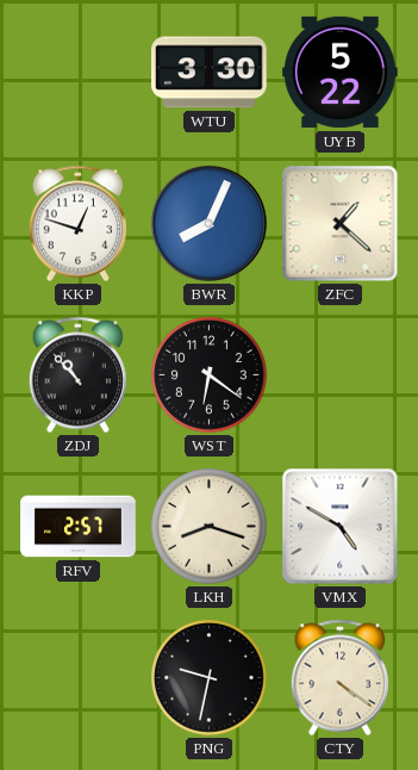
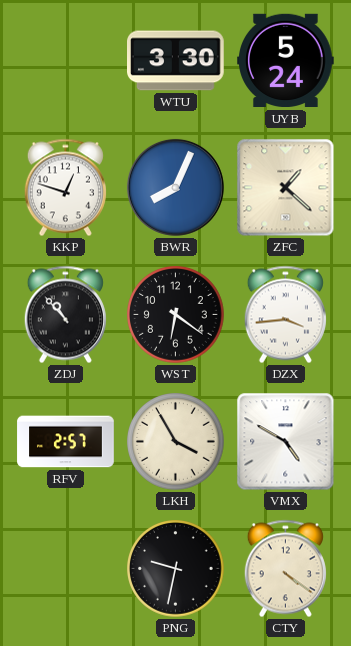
UYB: 5:22 -> 5:24
DZX: none -> 3:44
LKH: 8:18 -> 3:55
